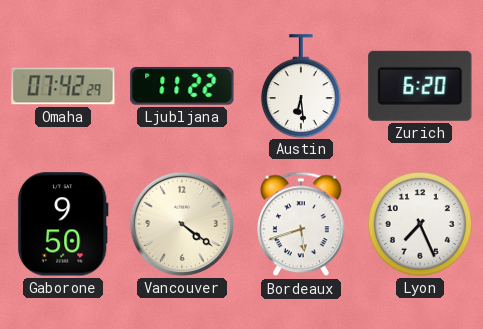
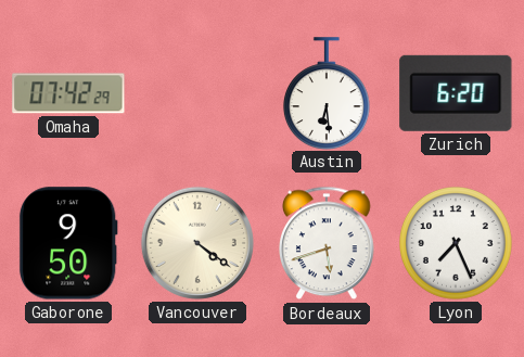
Ljubljana: 11:22 -> none
